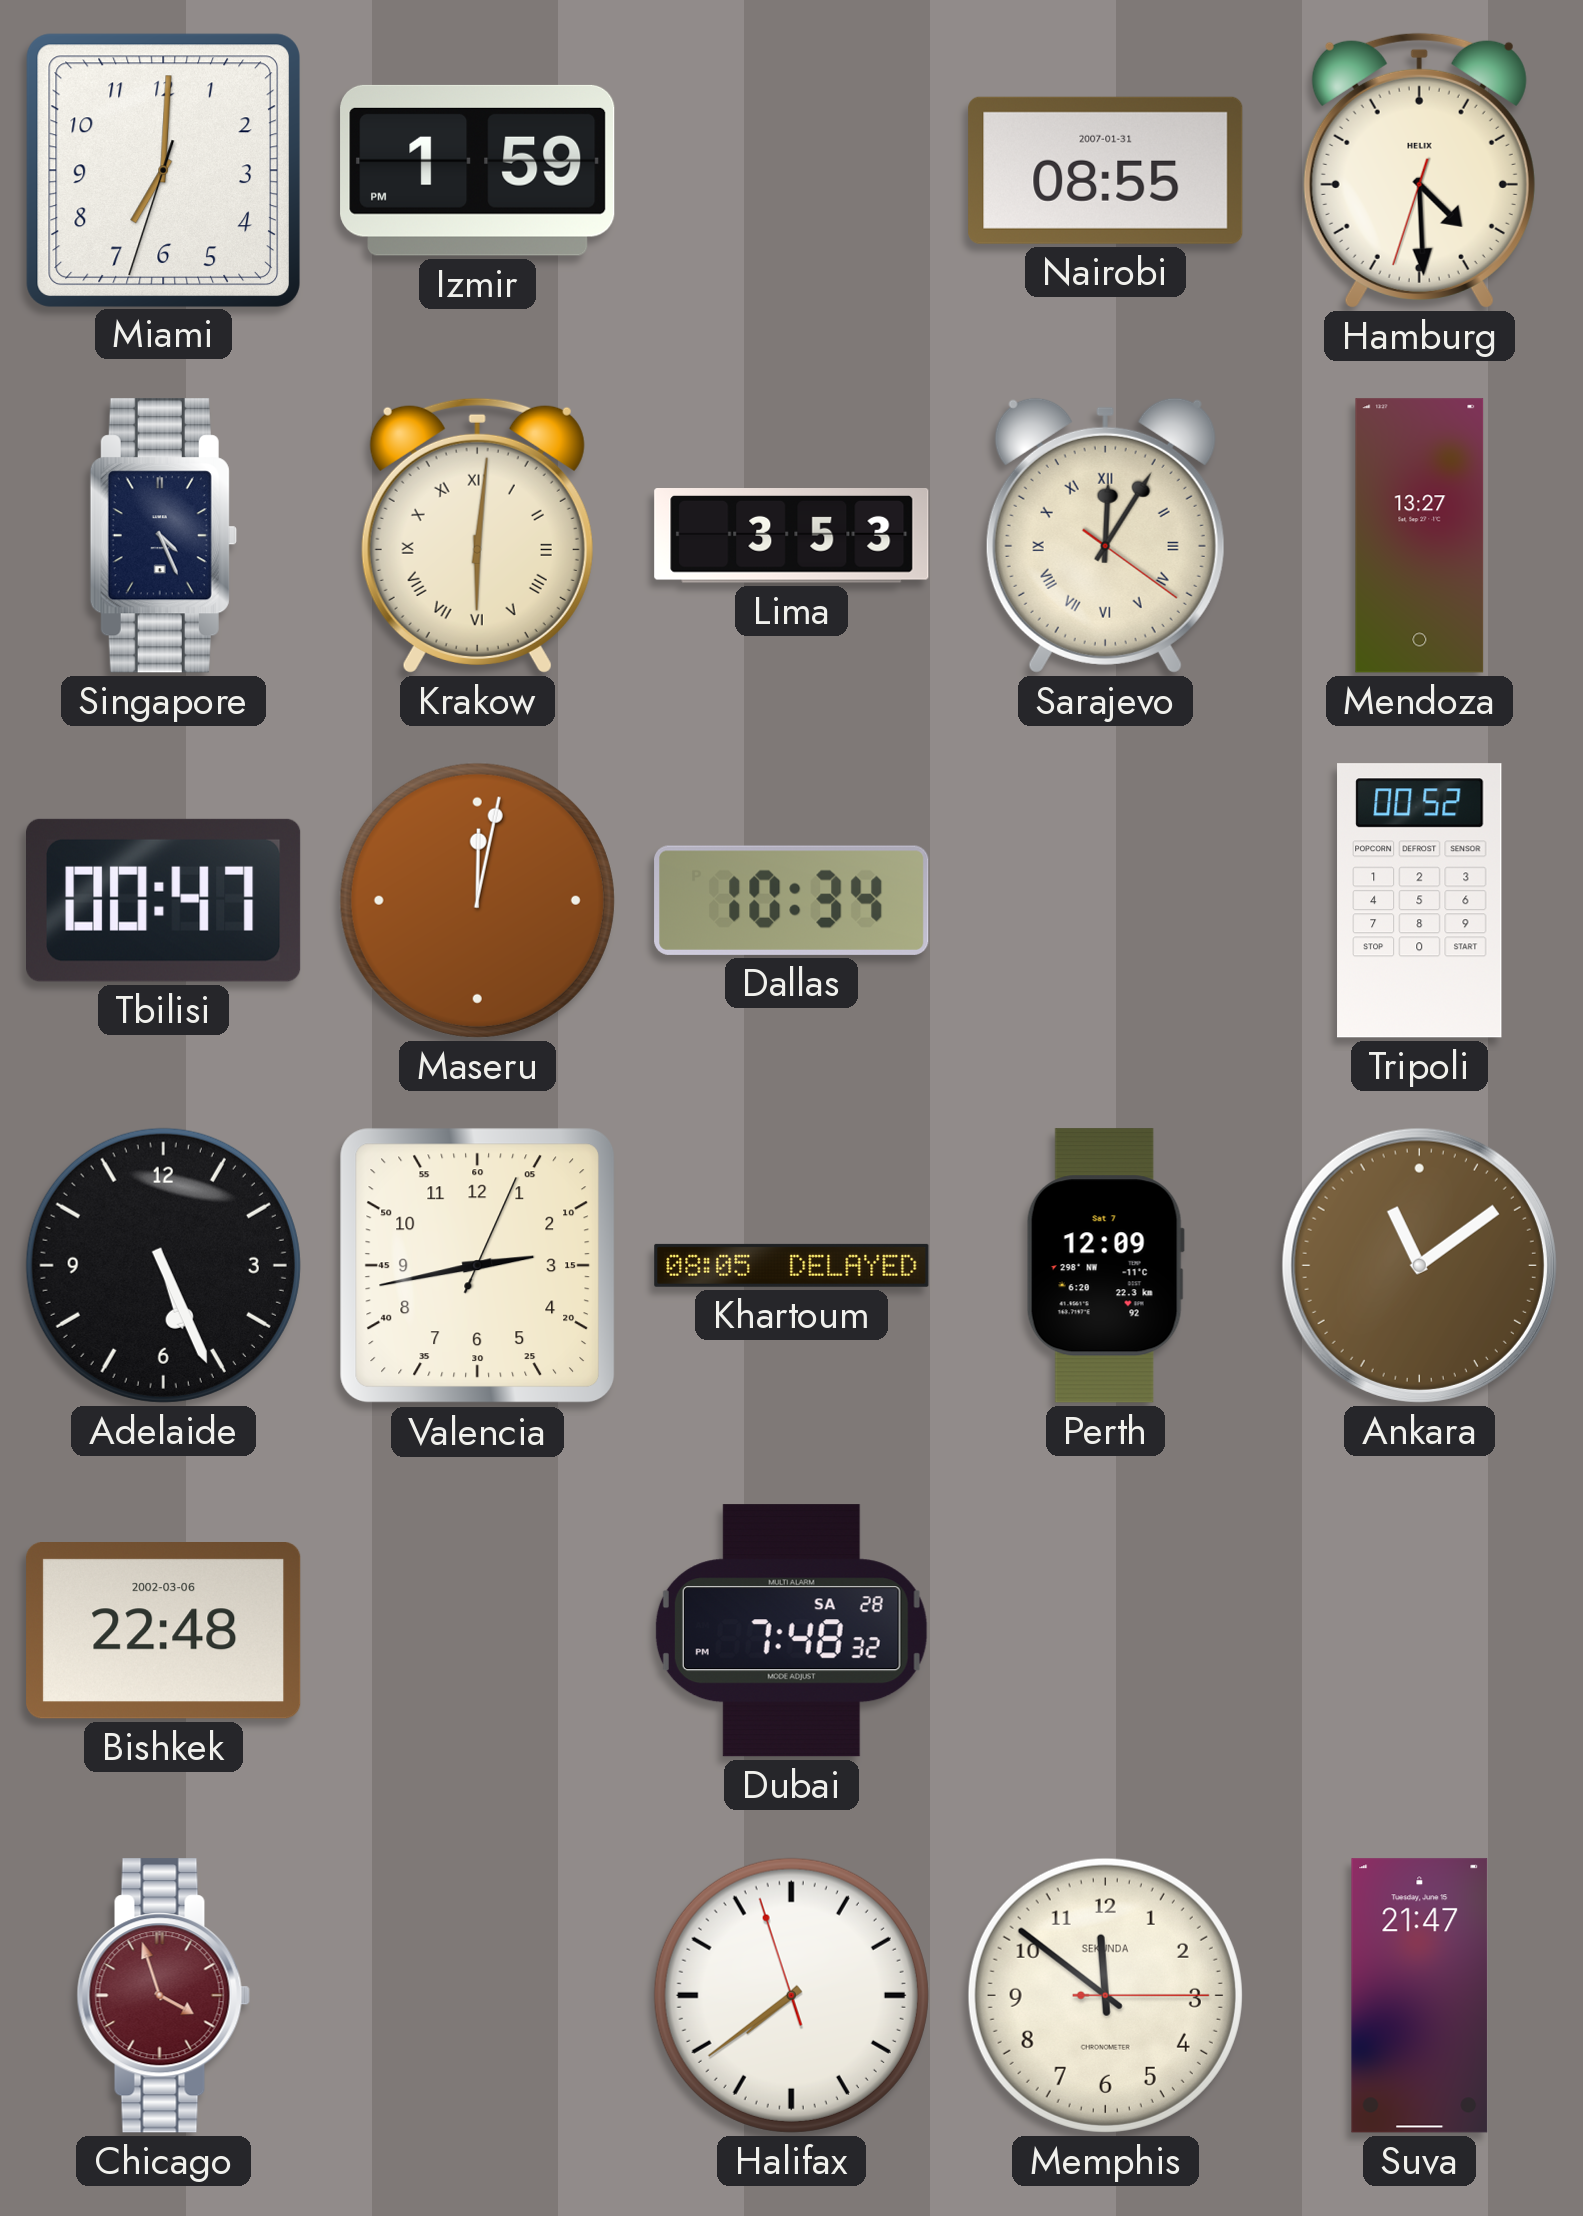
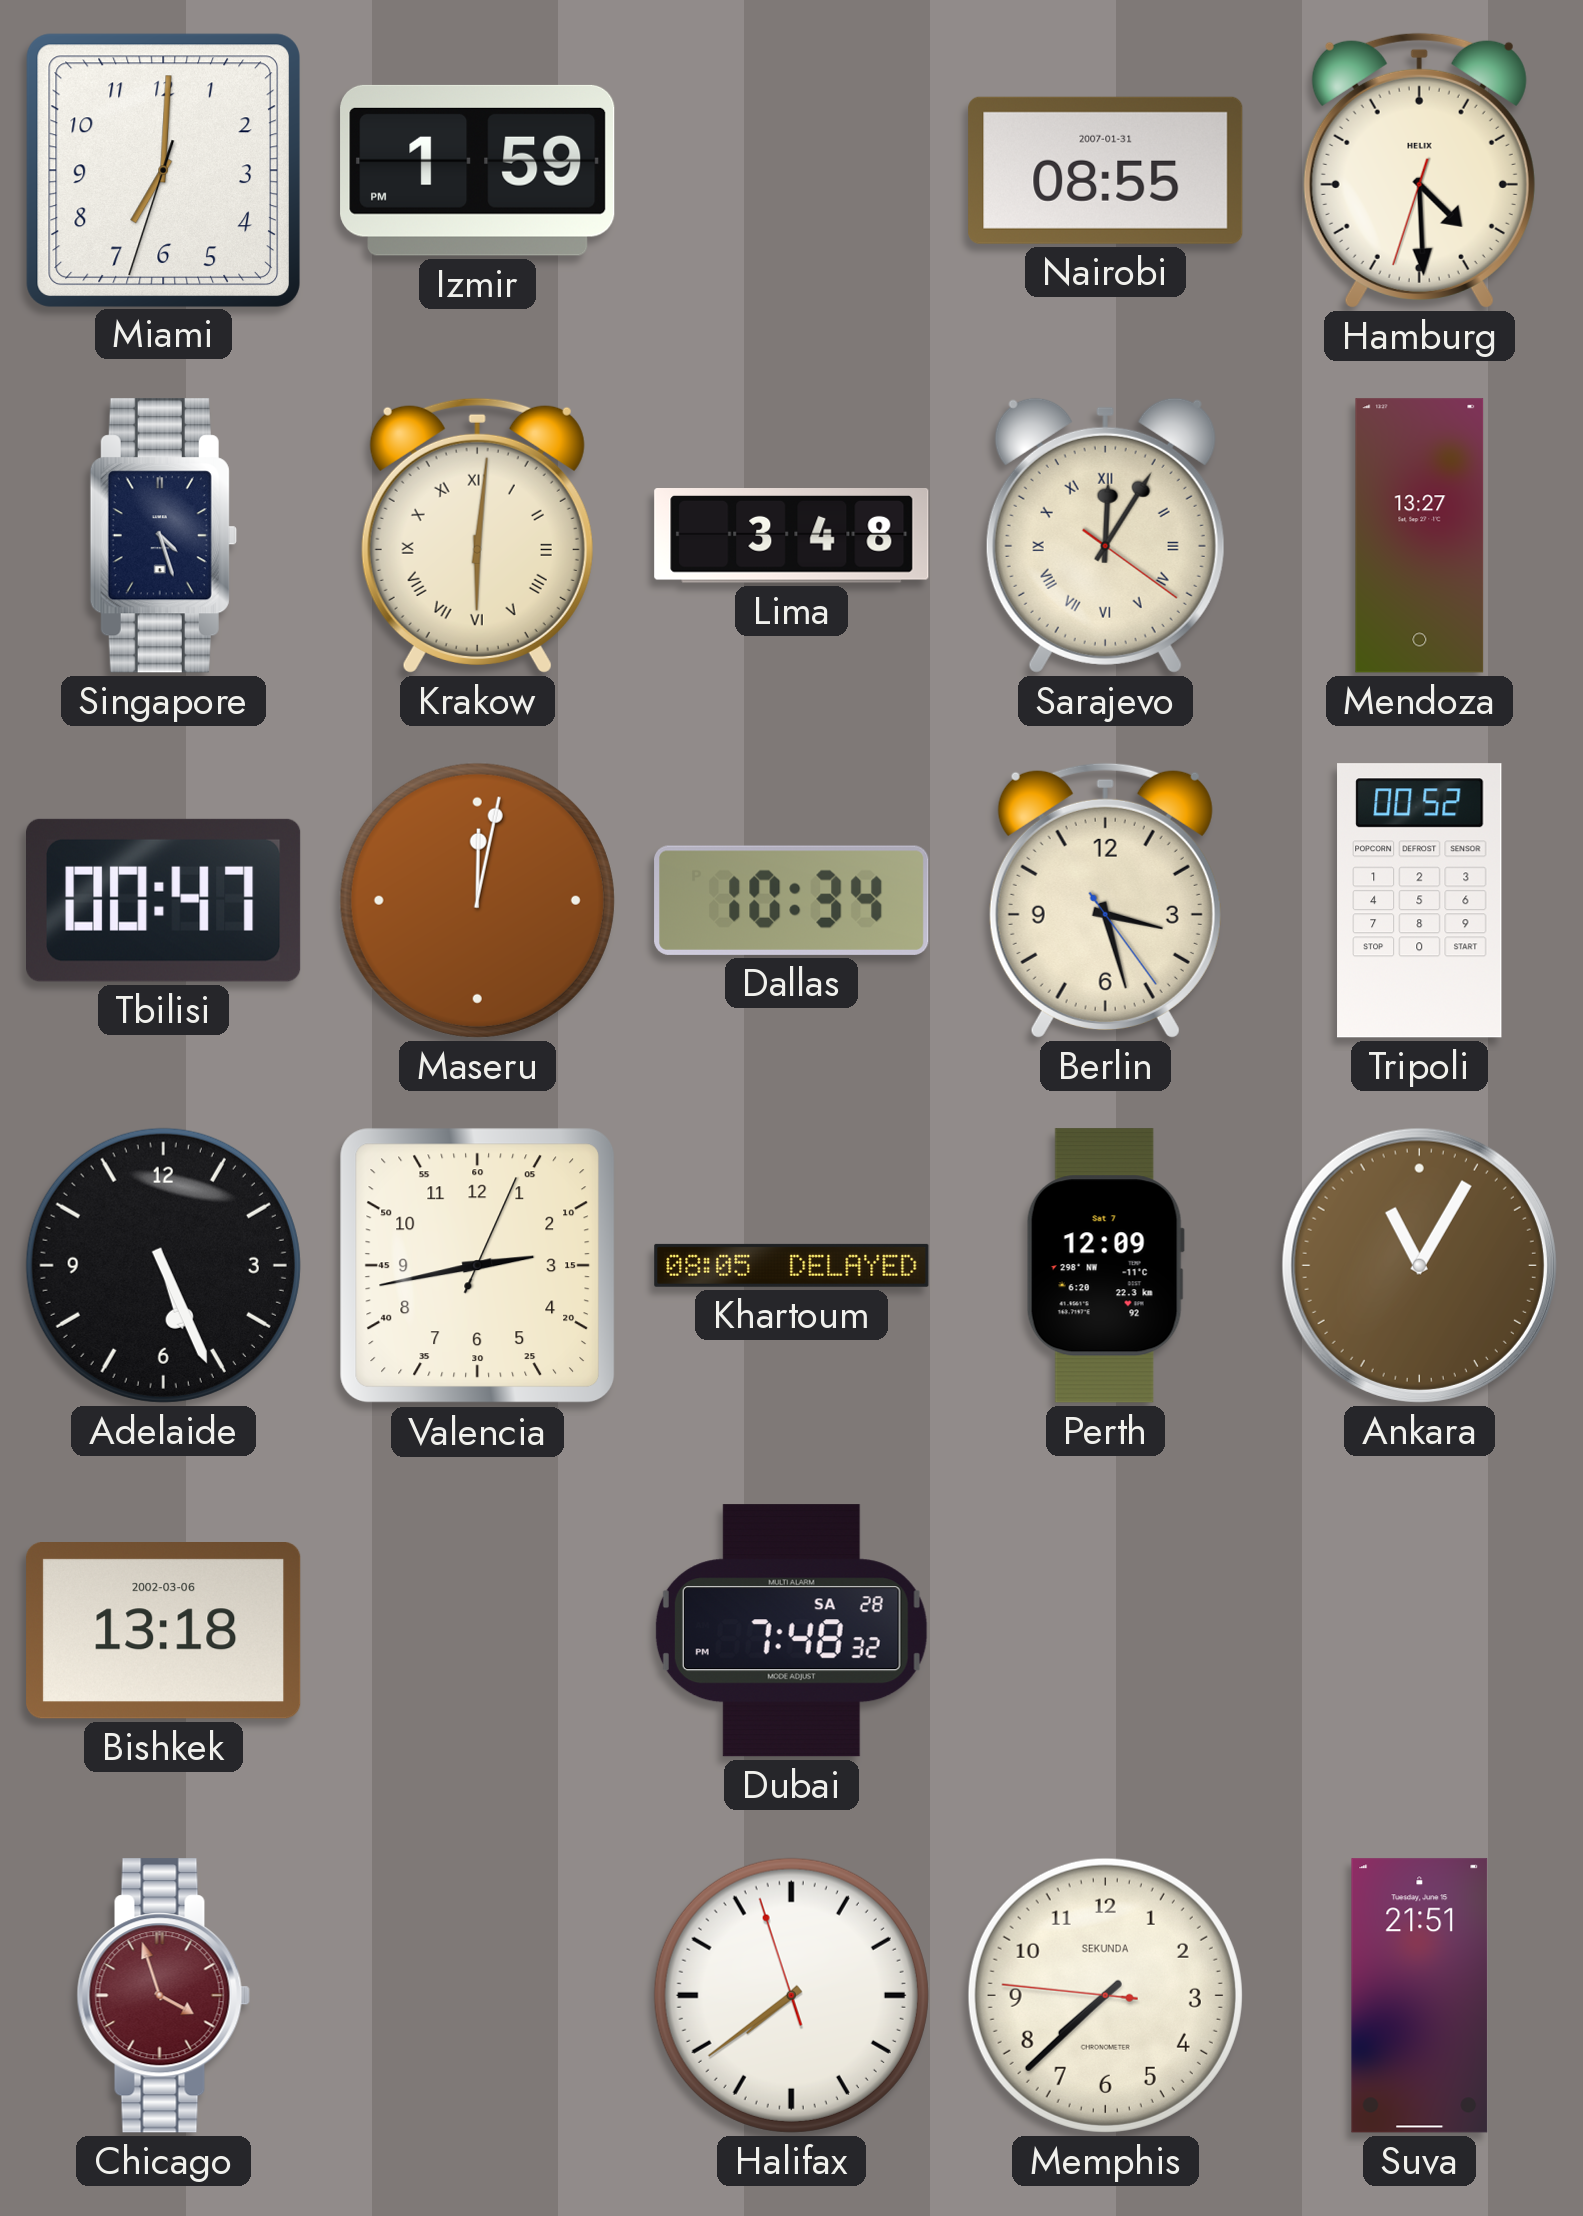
Singapore: 4:26 -> 4:27
Lima: 3:53 -> 3:48
Berlin: none -> 3:27
Ankara: 11:09 -> 11:05
Bishkek: 22:48 -> 13:18
Memphis: 11:51 -> 7:37
Suva: 21:47 -> 21:51
